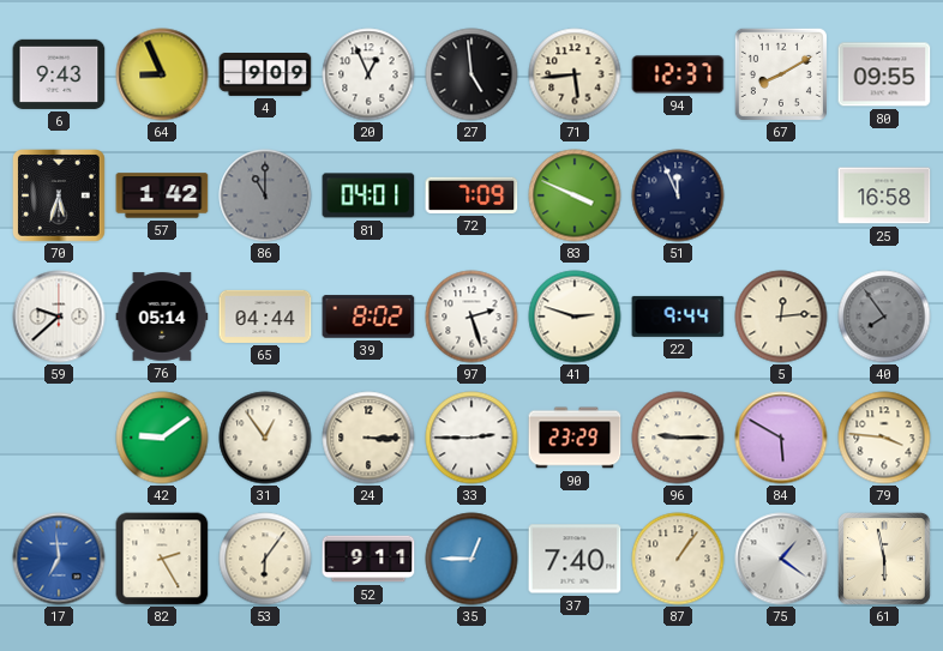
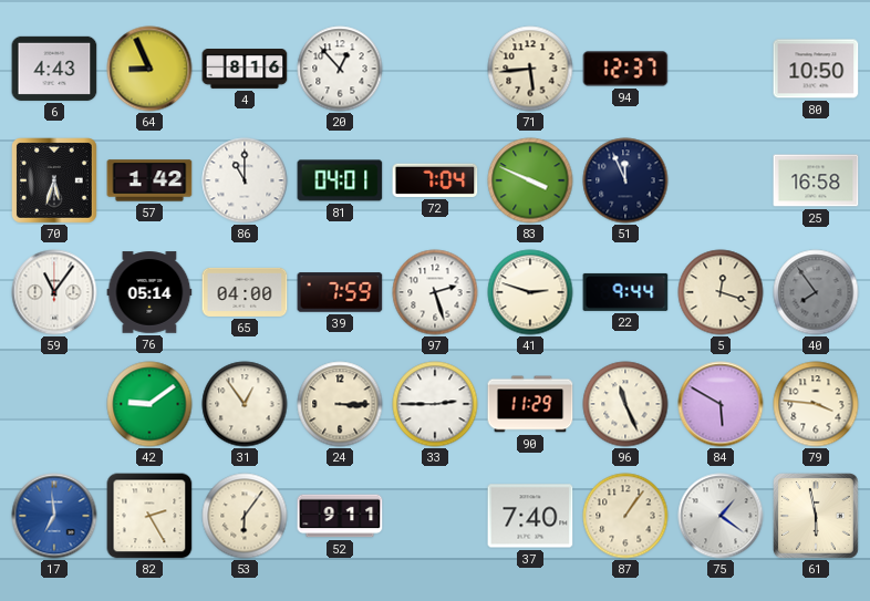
6: 9:43 -> 4:43
4: 9:09 -> 8:16
20: 12:56 -> 12:53
27: 4:59 -> none
67: 8:10 -> none
80: 09:55 -> 10:50
86 dial: grey -> white
72: 7:09 -> 7:04
59: 9:38 -> 11:06
65: 04:44 -> 04:00
39: 8:02 -> 7:59
5: 12:14 -> 12:18
90: 23:29 -> 11:29
96: 9:15 -> 11:26
35: 12:45 -> none
